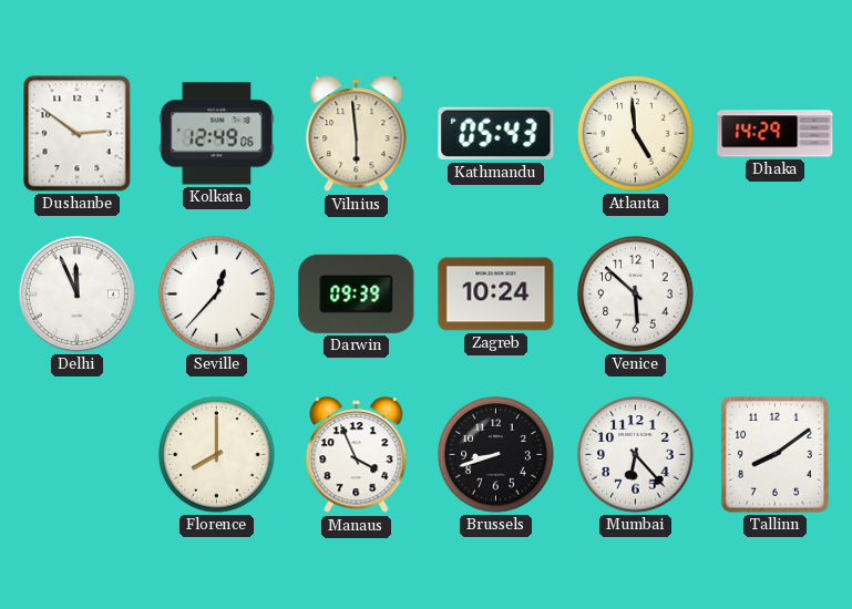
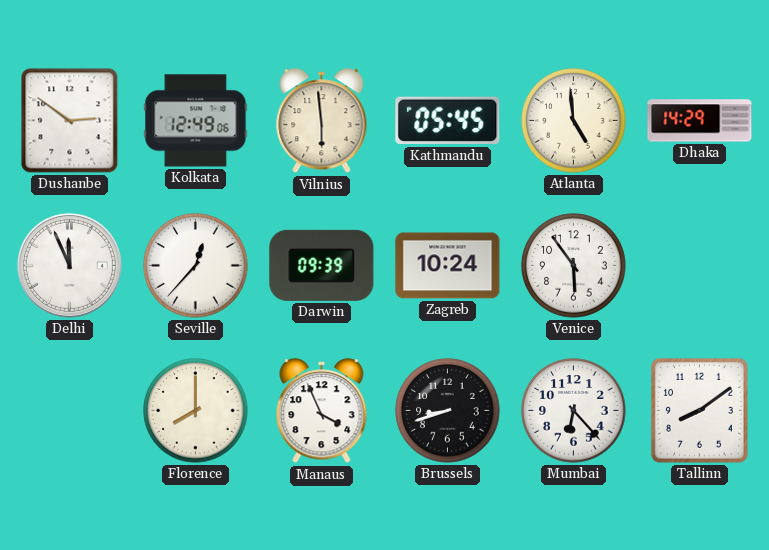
Kathmandu: 05:43 -> 05:45
Venice: 5:52 -> 5:54
